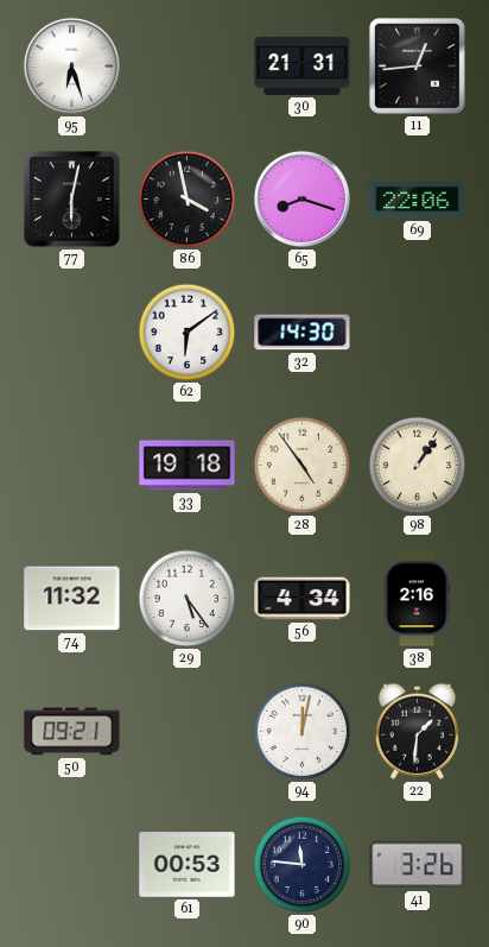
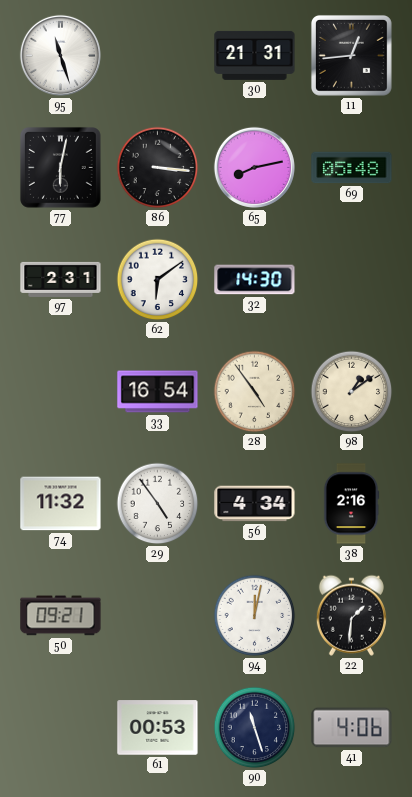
95: 6:27 -> 11:27
86: 3:58 -> 3:16
65: 8:18 -> 8:13
69: 22:06 -> 05:48
97: none -> 2:31
33: 19:18 -> 16:54
98: 1:06 -> 1:09
29: 5:24 -> 4:54
90: 11:46 -> 11:27
41: 3:26 -> 4:06
